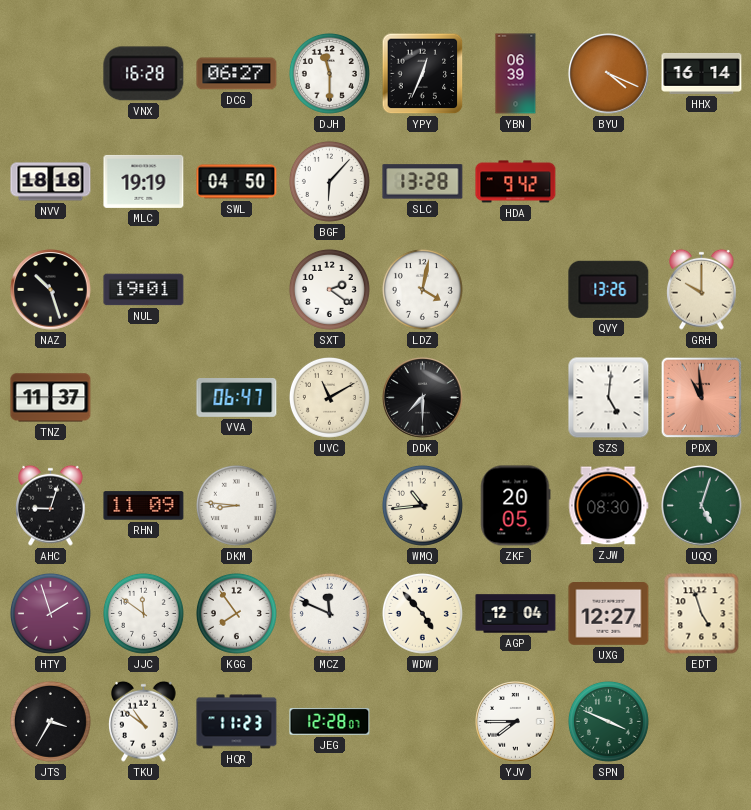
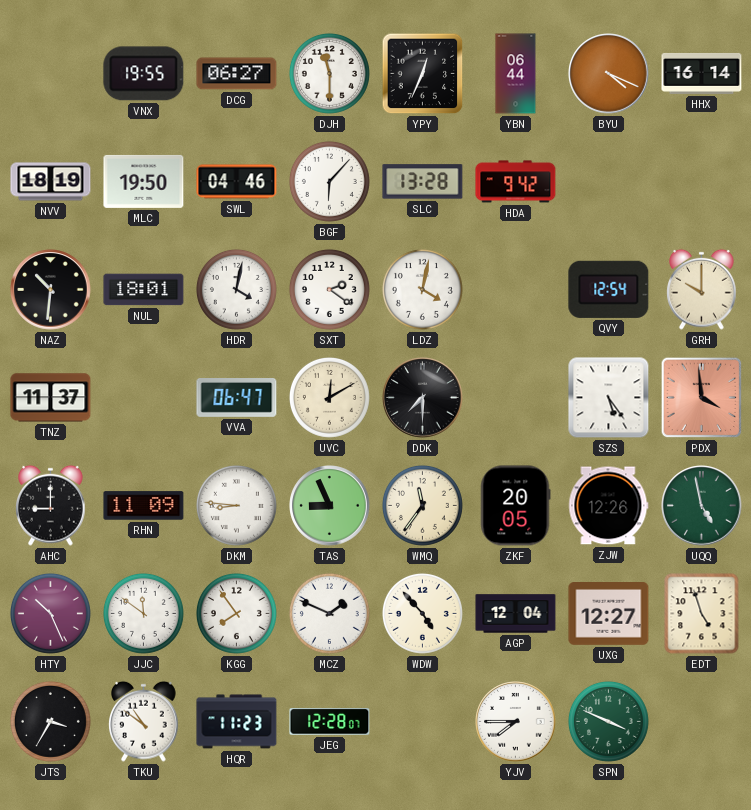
VNX: 16:28 -> 19:55
YBN: 06:39 -> 06:44
NVV: 18:18 -> 18:19
MLC: 19:19 -> 19:50
SWL: 04:50 -> 04:46
NAZ: 10:27 -> 10:31
NUL: 19:01 -> 18:01
HDR: none -> 4:02
QVY: 13:26 -> 12:54
UVC: 11:10 -> 12:10
SZS: 5:01 -> 5:24
PDX: 10:59 -> 3:59
AHC: 9:03 -> 9:00
TAS: none -> 8:56
WMQ: 10:44 -> 11:36
ZJW: 08:30 -> 12:26
UQQ: 5:03 -> 4:58
HTY: 1:57 -> 10:26
MCZ: 11:49 -> 1:49
